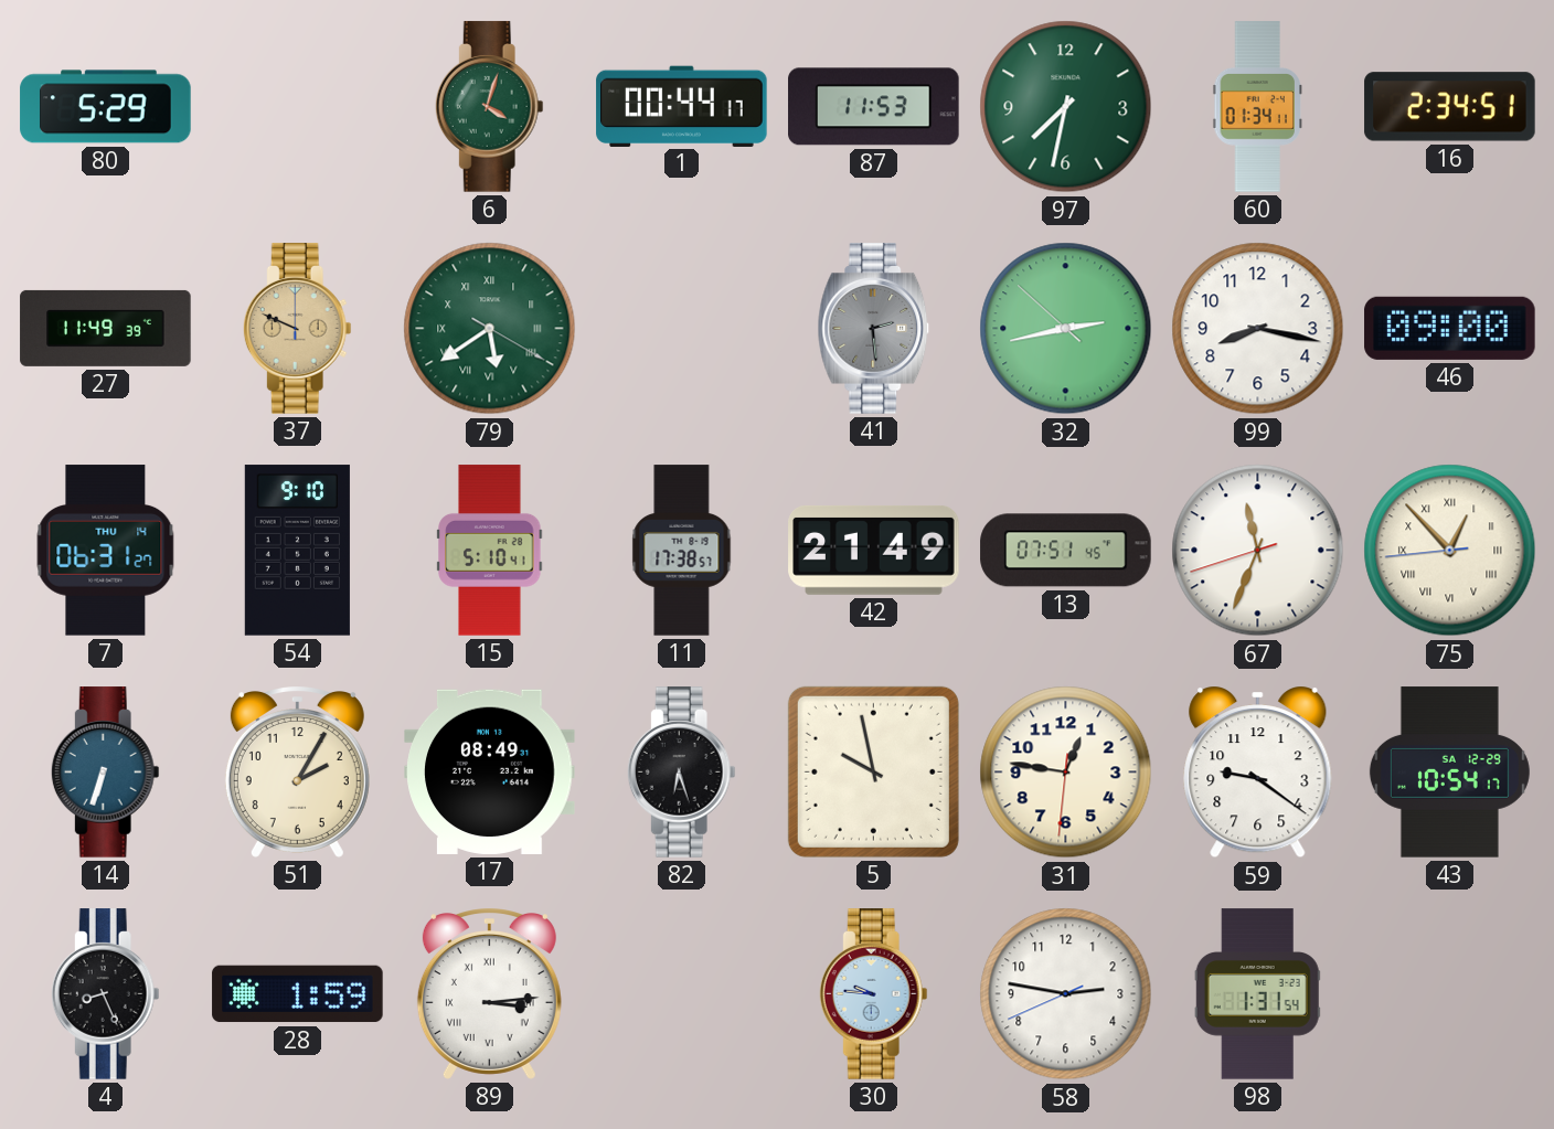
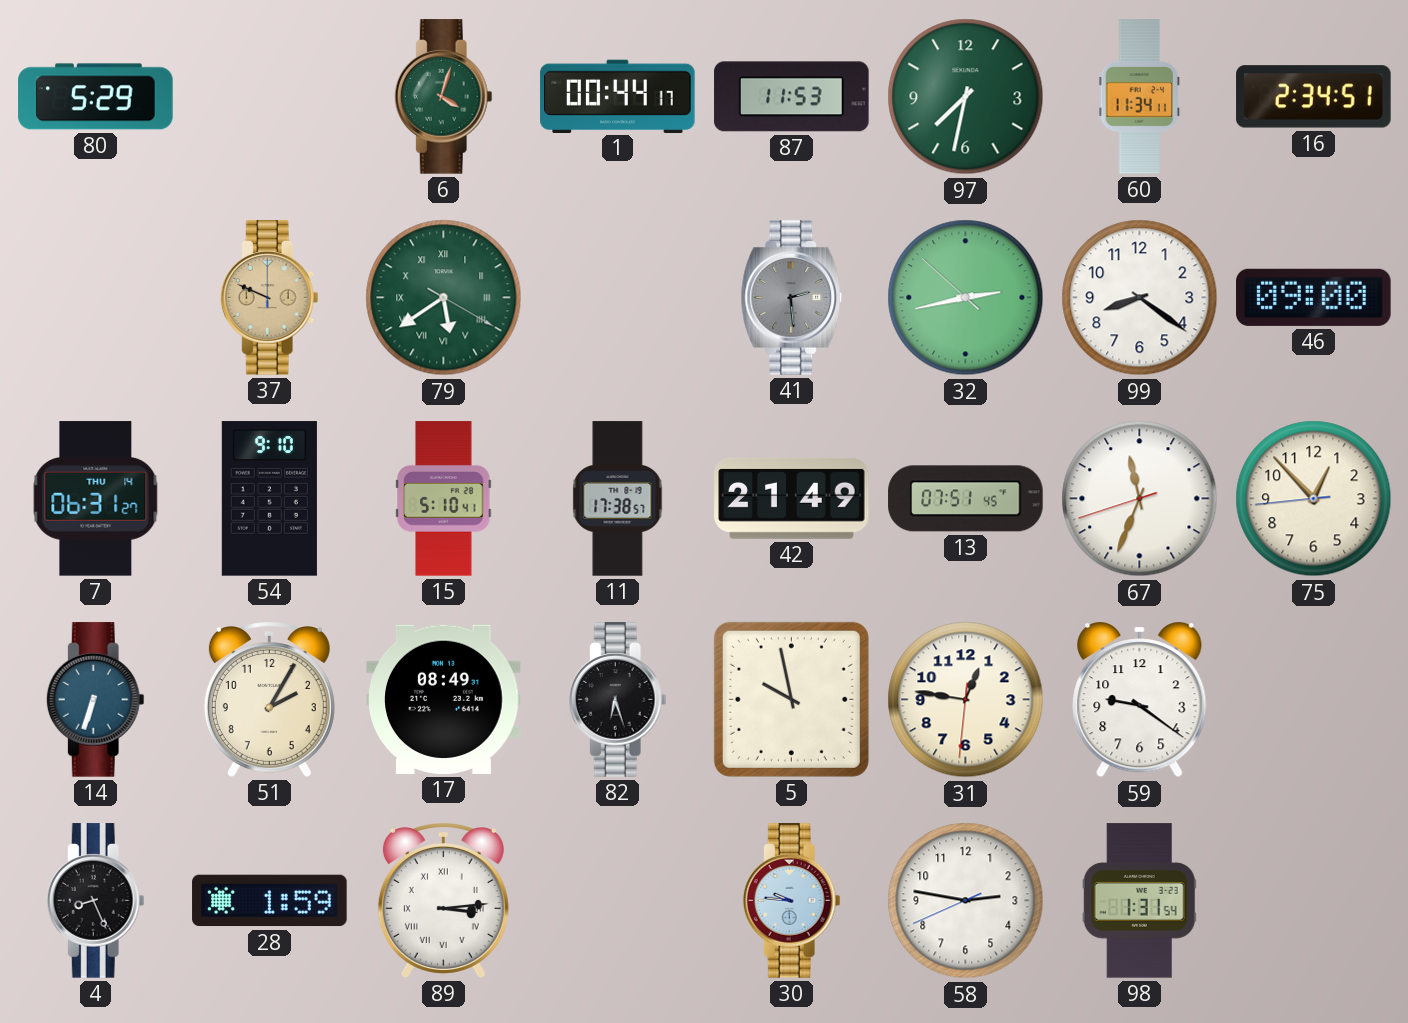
60: 01:34 -> 11:34
27: 11:49 -> none
99: 8:17 -> 8:21
75 numerals: Roman -> Arabic
43: 10:54 -> none
